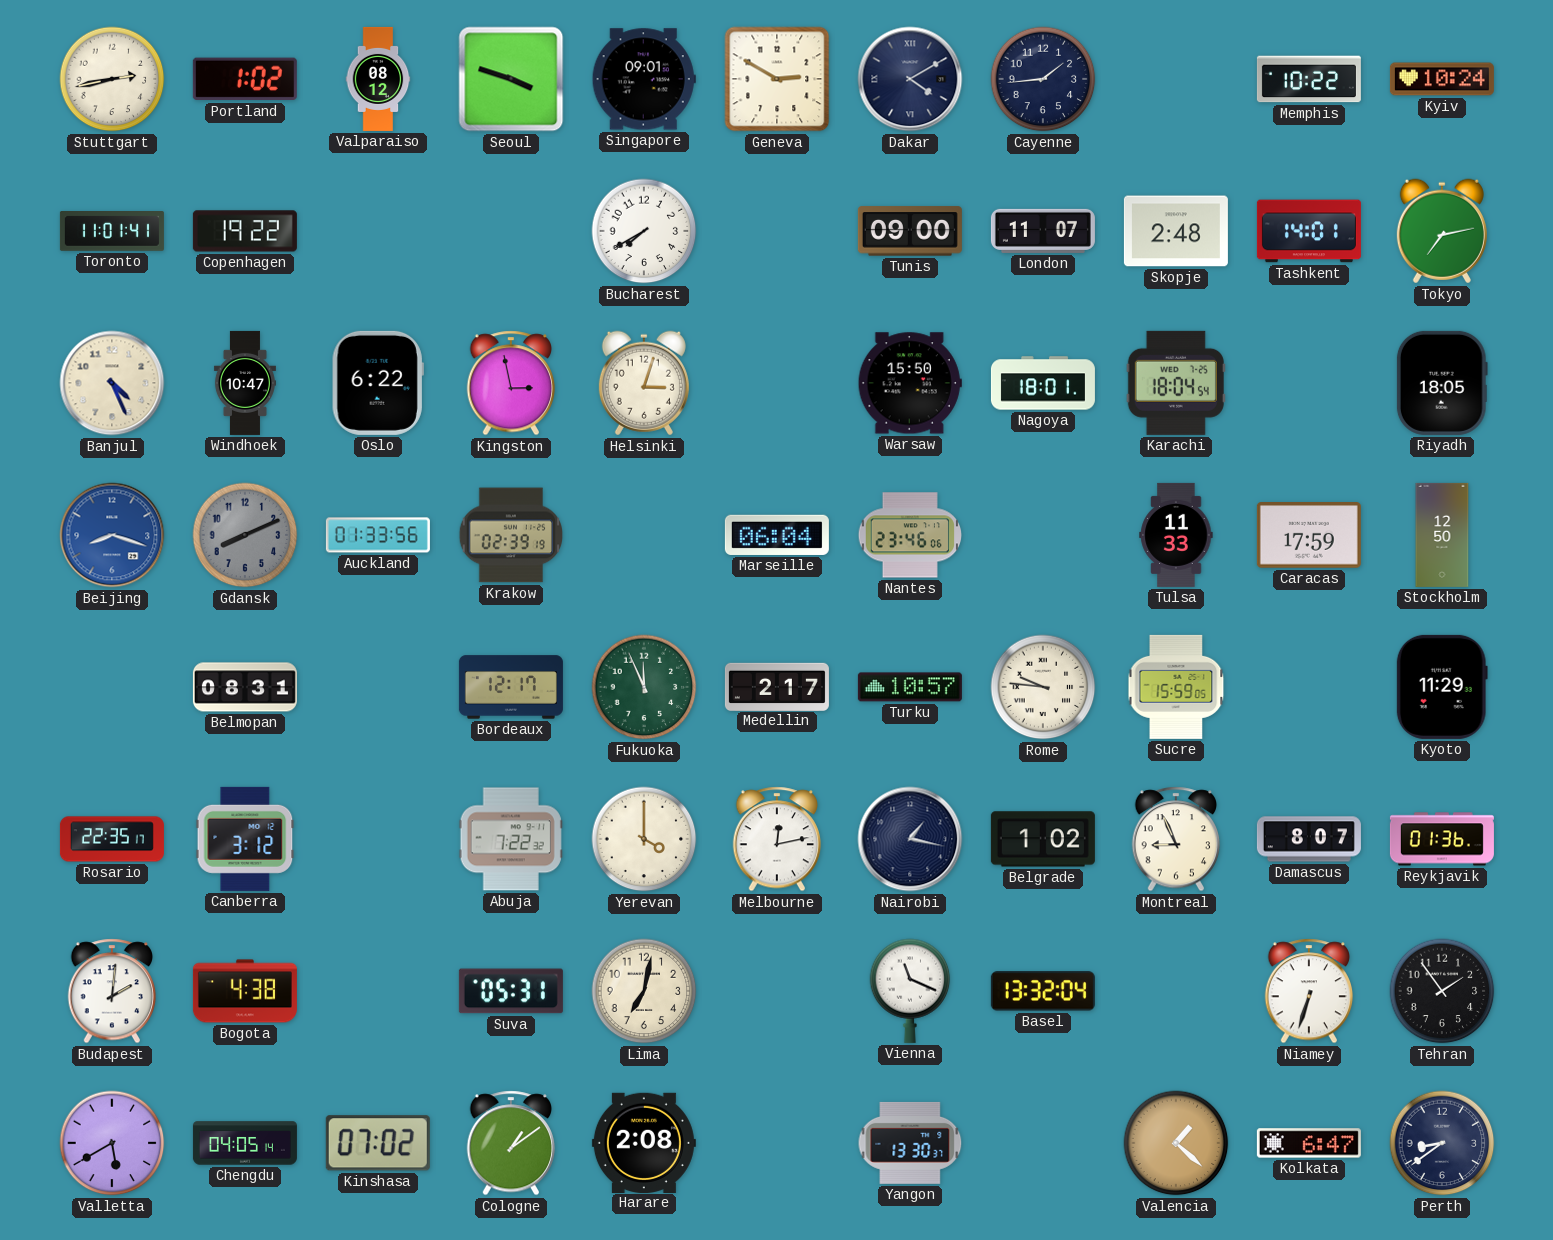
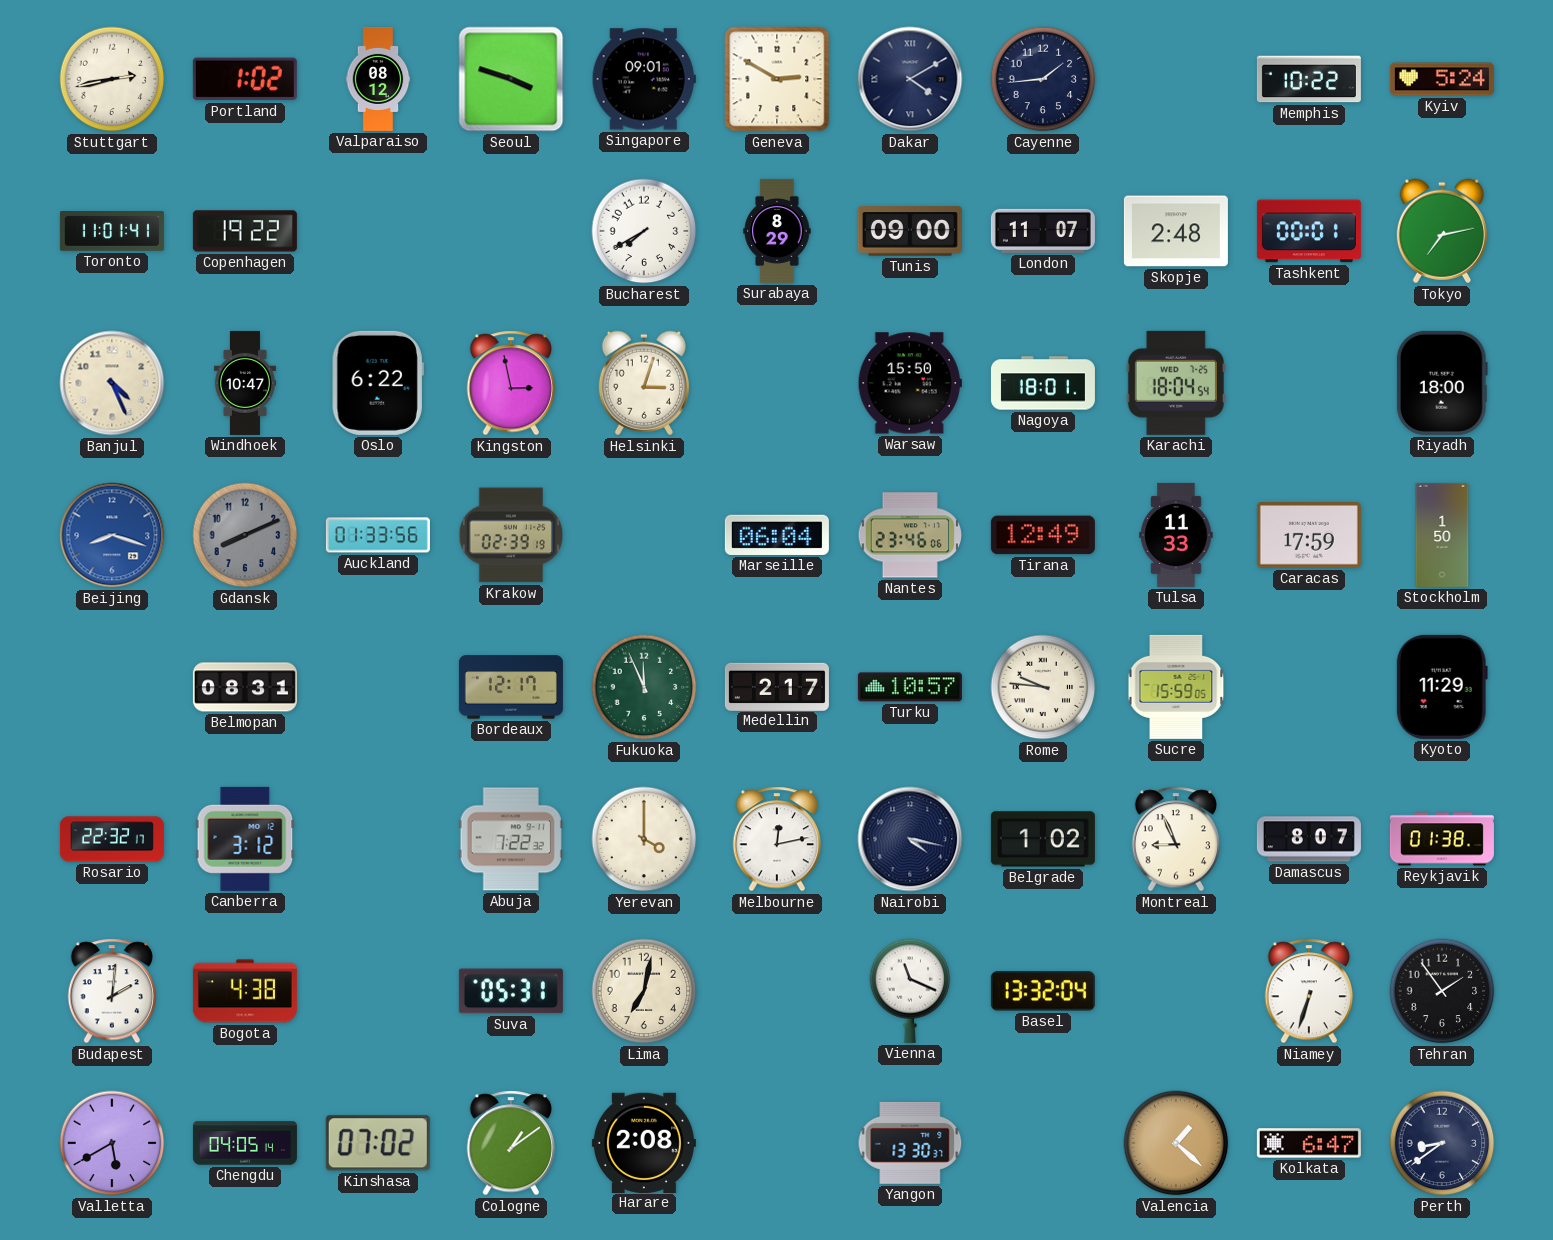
Kyiv: 10:24 -> 5:24
Surabaya: none -> 8:29
Tashkent: 14:01 -> 00:01
Riyadh: 18:05 -> 18:00
Tirana: none -> 12:49
Stockholm: 12:50 -> 1:50
Rosario: 22:35 -> 22:32
Nairobi: 1:17 -> 4:17
Reykjavik: 01:36 -> 01:38
